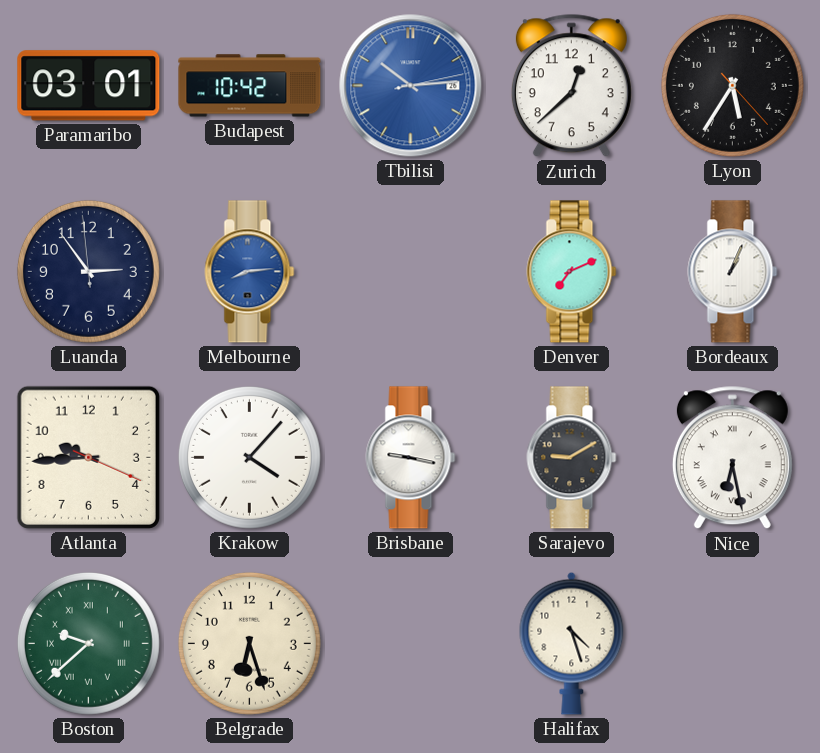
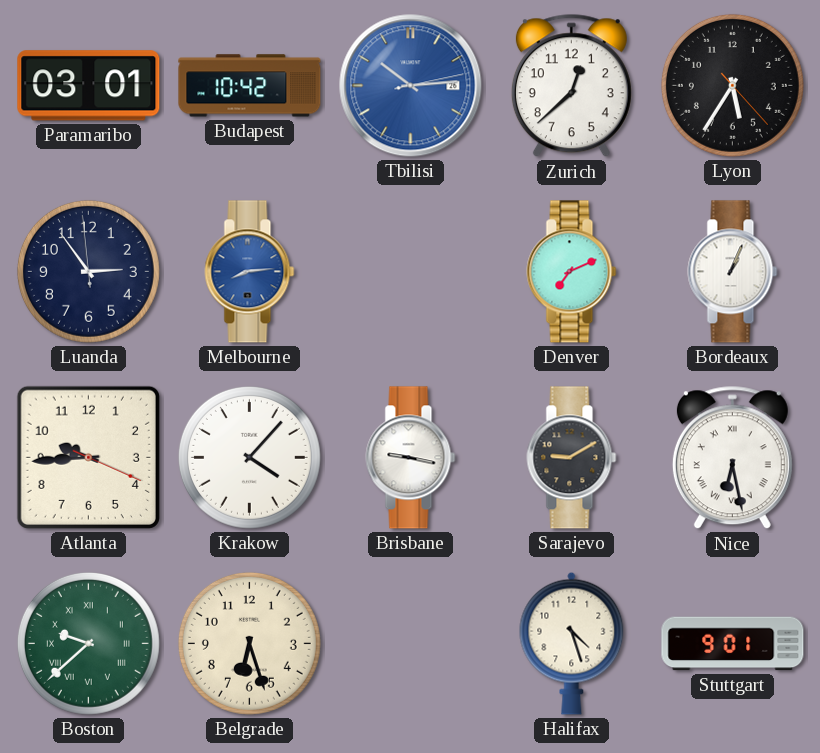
Stuttgart: none -> 9:01
